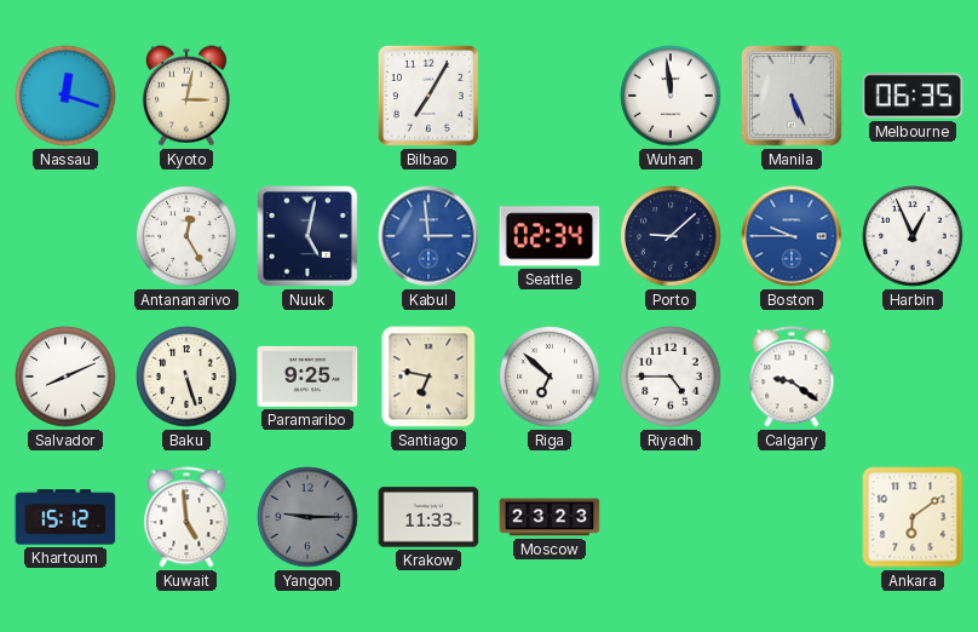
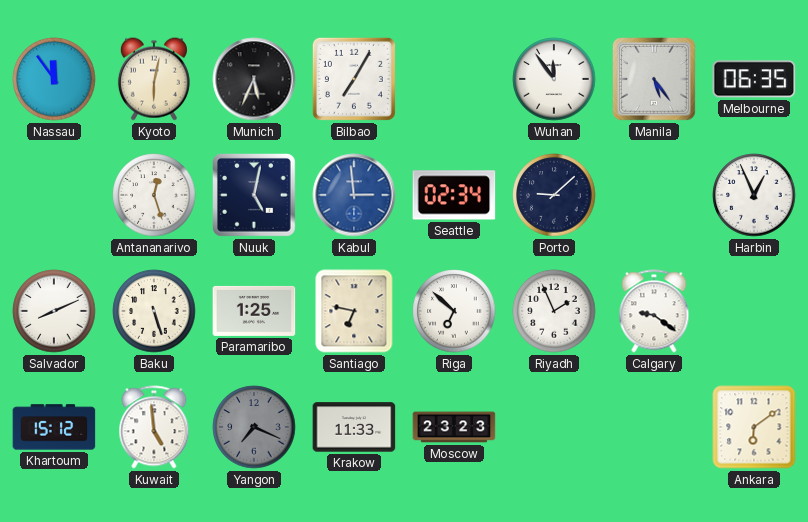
Nassau: 12:18 -> 11:54
Kyoto: 3:02 -> 6:02
Munich: none -> 5:34
Wuhan: 11:59 -> 11:54
Manila: 5:26 -> 5:24
Antananarivo: 12:25 -> 12:27
Boston: 9:45 -> none
Paramaribo: 9:25 -> 1:25
Riyadh: 4:45 -> 1:56
Yangon: 9:15 -> 7:19
